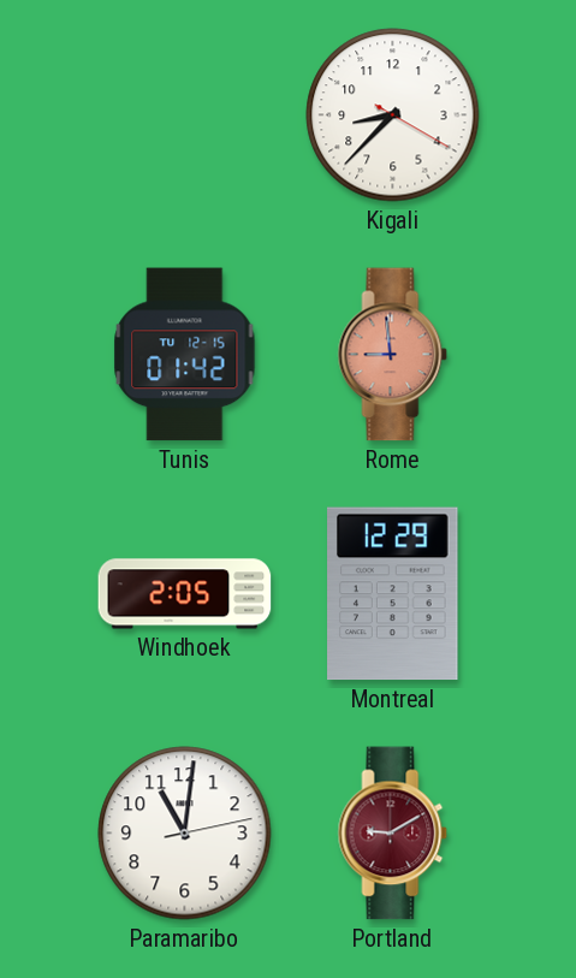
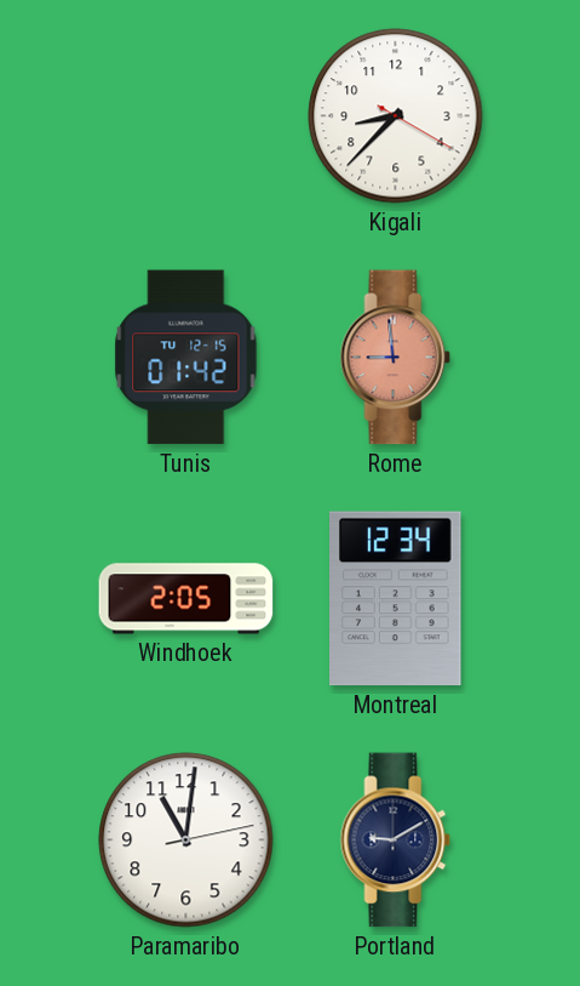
Montreal: 12:29 -> 12:34
Portland dial: burgundy -> navy
